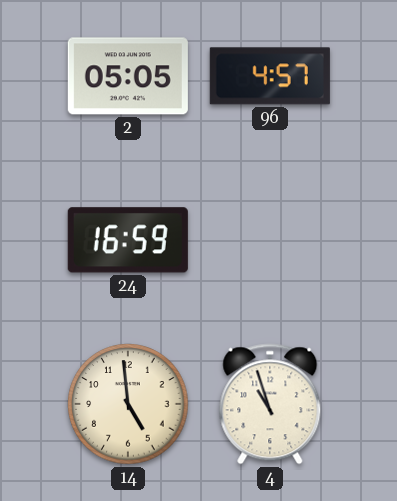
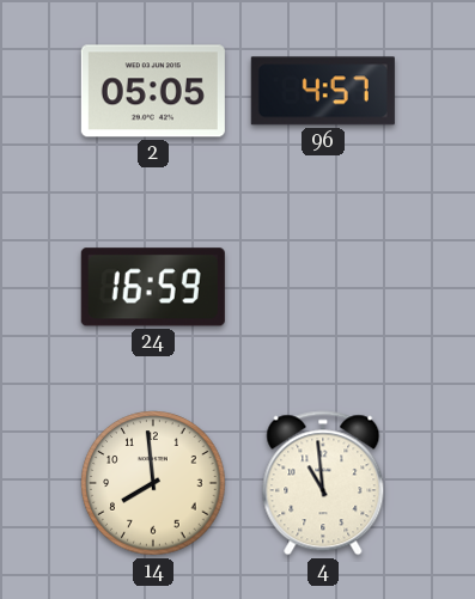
14: 4:59 -> 7:59
4: 10:57 -> 10:59
